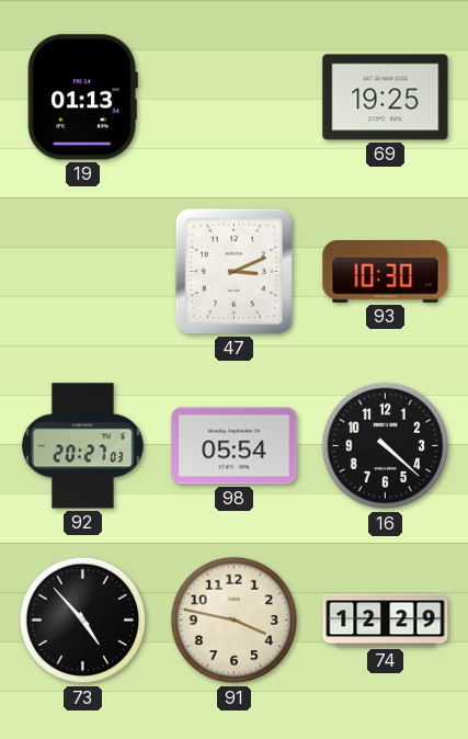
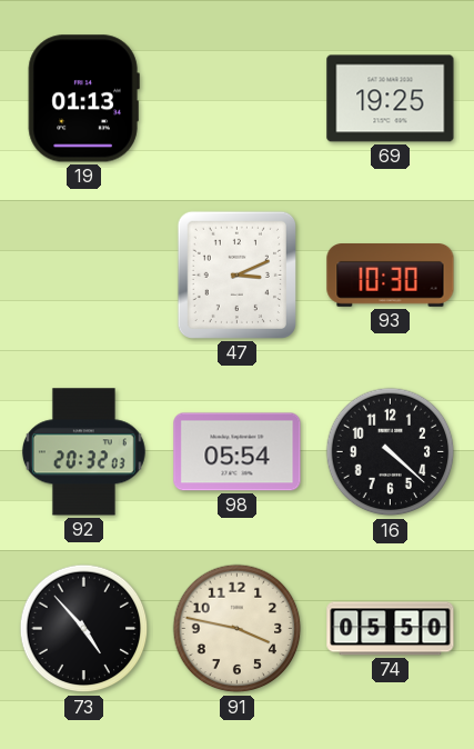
92: 20:27 -> 20:32
74: 12:29 -> 05:50
